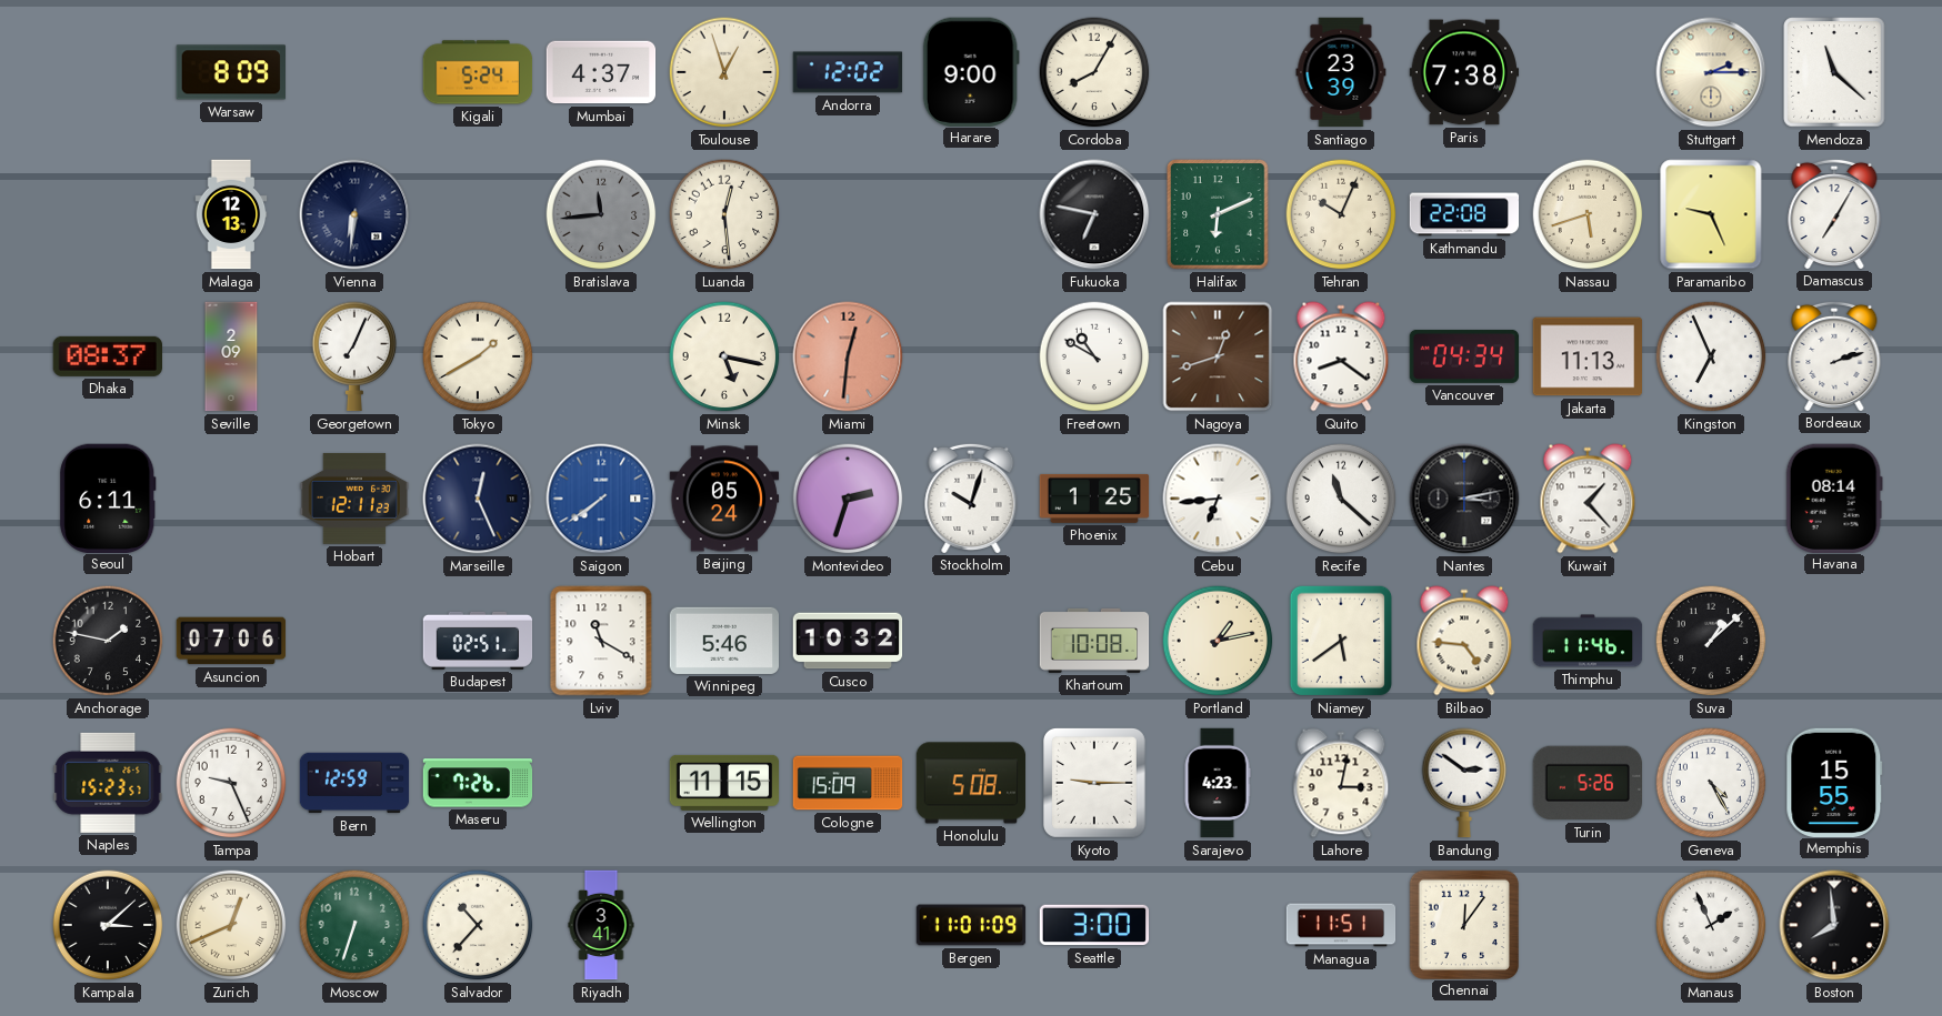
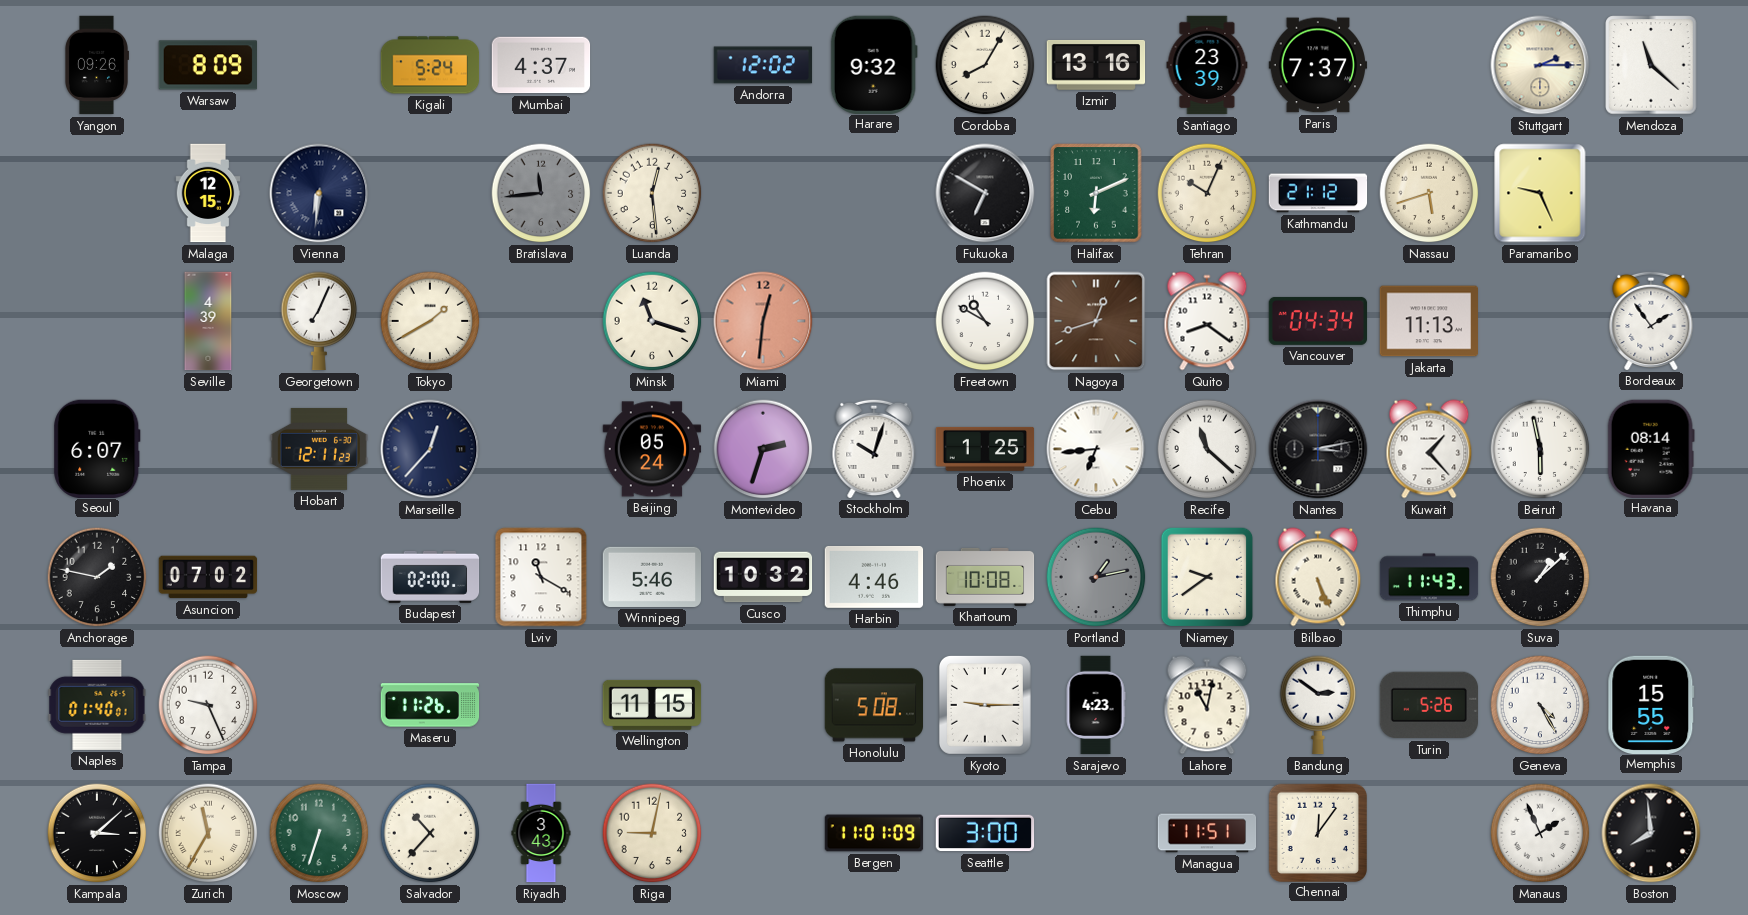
Yangon: none -> 09:26
Toulouse: 12:57 -> none
Harare: 9:00 -> 9:32
Izmir: none -> 13:16
Paris: 7:38 -> 7:37
Malaga: 12:13 -> 12:15
Fukuoka: 6:47 -> 6:50
Kathmandu: 22:08 -> 21:12
Damascus: 7:05 -> none
Dhaka: 08:37 -> none
Seville: 2:09 -> 4:39
Minsk: 5:17 -> 11:18
Kingston: 6:56 -> none
Bordeaux: 2:12 -> 1:54
Seoul: 6:11 -> 6:07
Marseille: 12:26 -> 12:37
Saigon: 7:39 -> none
Beirut: none -> 5:58
Asuncion: 07:06 -> 07:02
Budapest: 02:51 -> 02:00
Harbin: none -> 4:46
Portland dial: cream -> grey
Niamey: 5:39 -> 9:39
Bilbao: 4:46 -> 5:26
Thimphu: 11:46 -> 11:43
Naples: 15:23 -> 01:40
Bern: 12:59 -> none
Maseru: 7:26 -> 11:26
Cologne: 15:09 -> none
Lahore: 3:02 -> 11:02
Zurich: 12:41 -> 11:35
Riyadh: 3:41 -> 3:43
Riga: none -> 9:02
